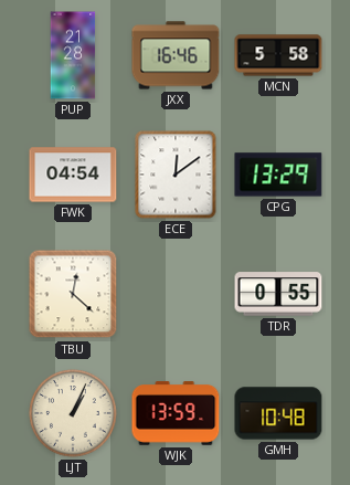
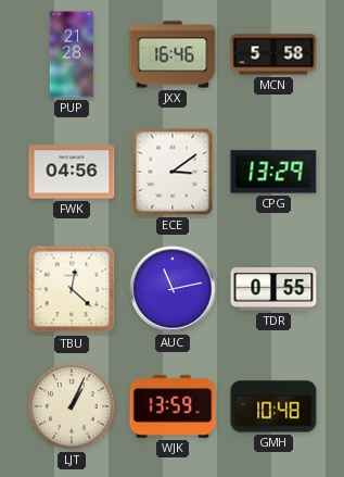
FWK: 04:54 -> 04:56
ECE: 12:09 -> 3:09
AUC: none -> 11:13
